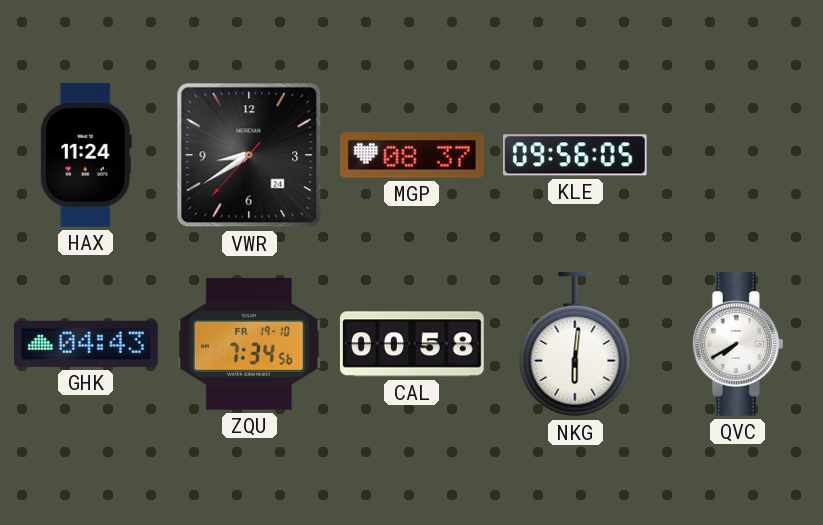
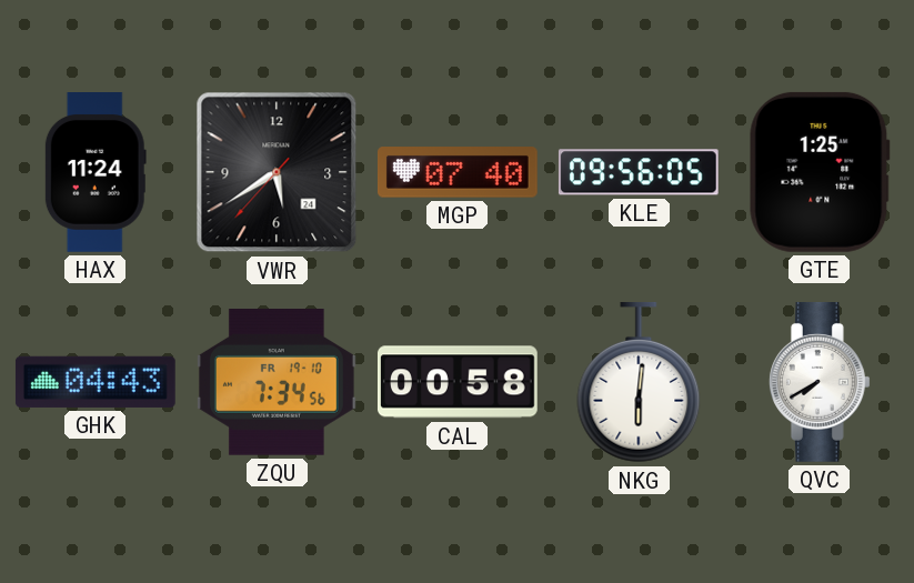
VWR: 8:39 -> 5:39
MGP: 08:37 -> 07:40
GTE: none -> 1:25
